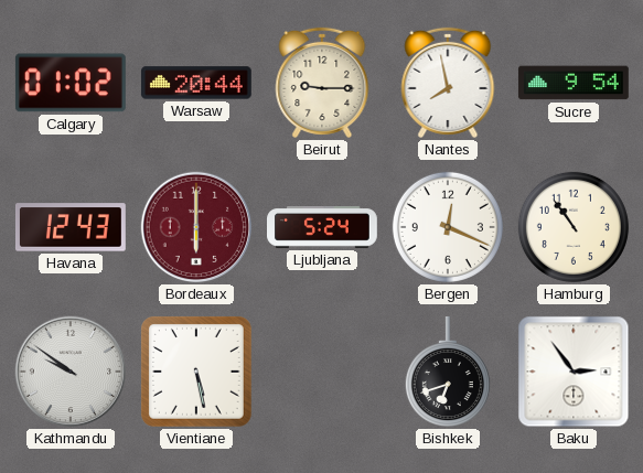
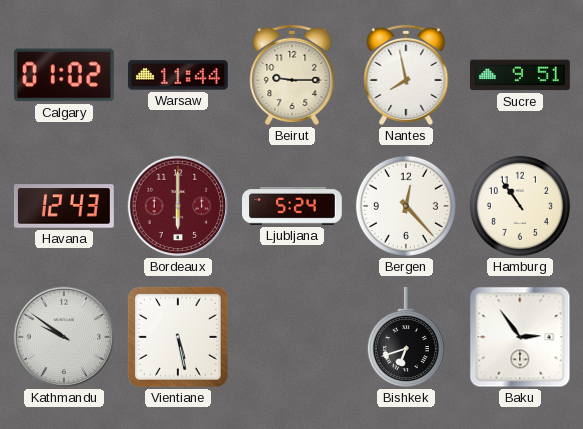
Warsaw: 20:44 -> 11:44
Sucre: 9:54 -> 9:51
Bergen: 12:19 -> 12:23
